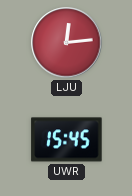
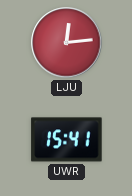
UWR: 15:45 -> 15:41
